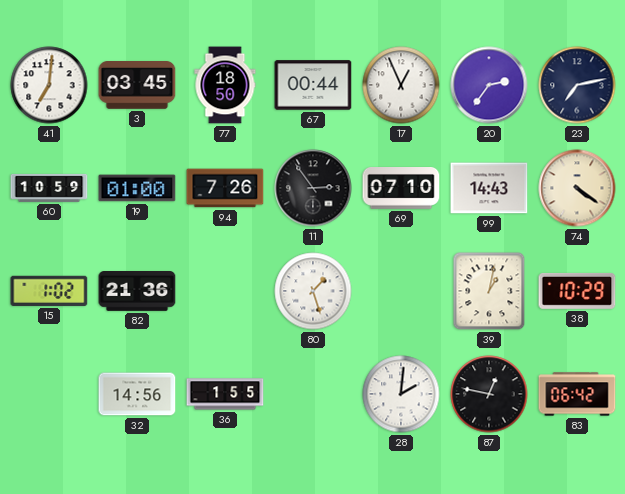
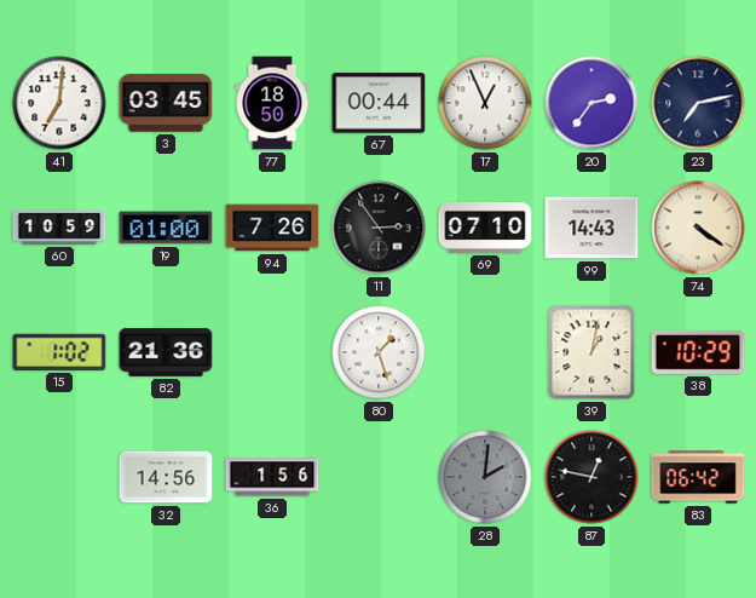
36: 1:55 -> 1:56
28 dial: white -> grey
